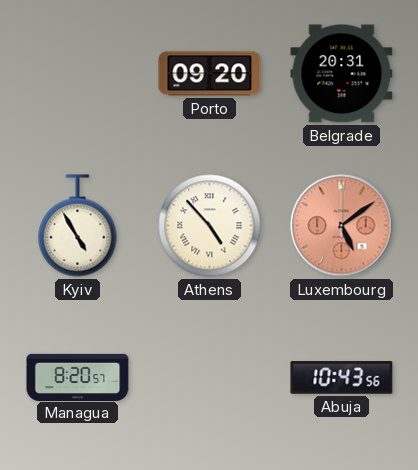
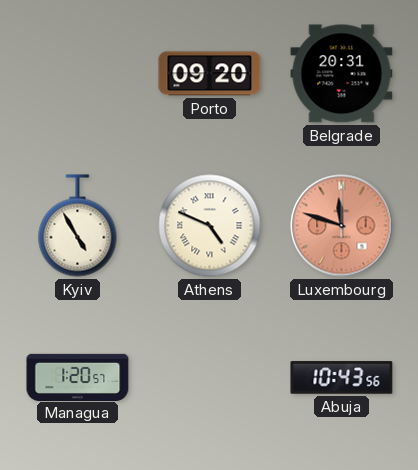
Athens: 4:53 -> 4:49
Luxembourg: 5:09 -> 11:48
Managua: 8:20 -> 1:20
